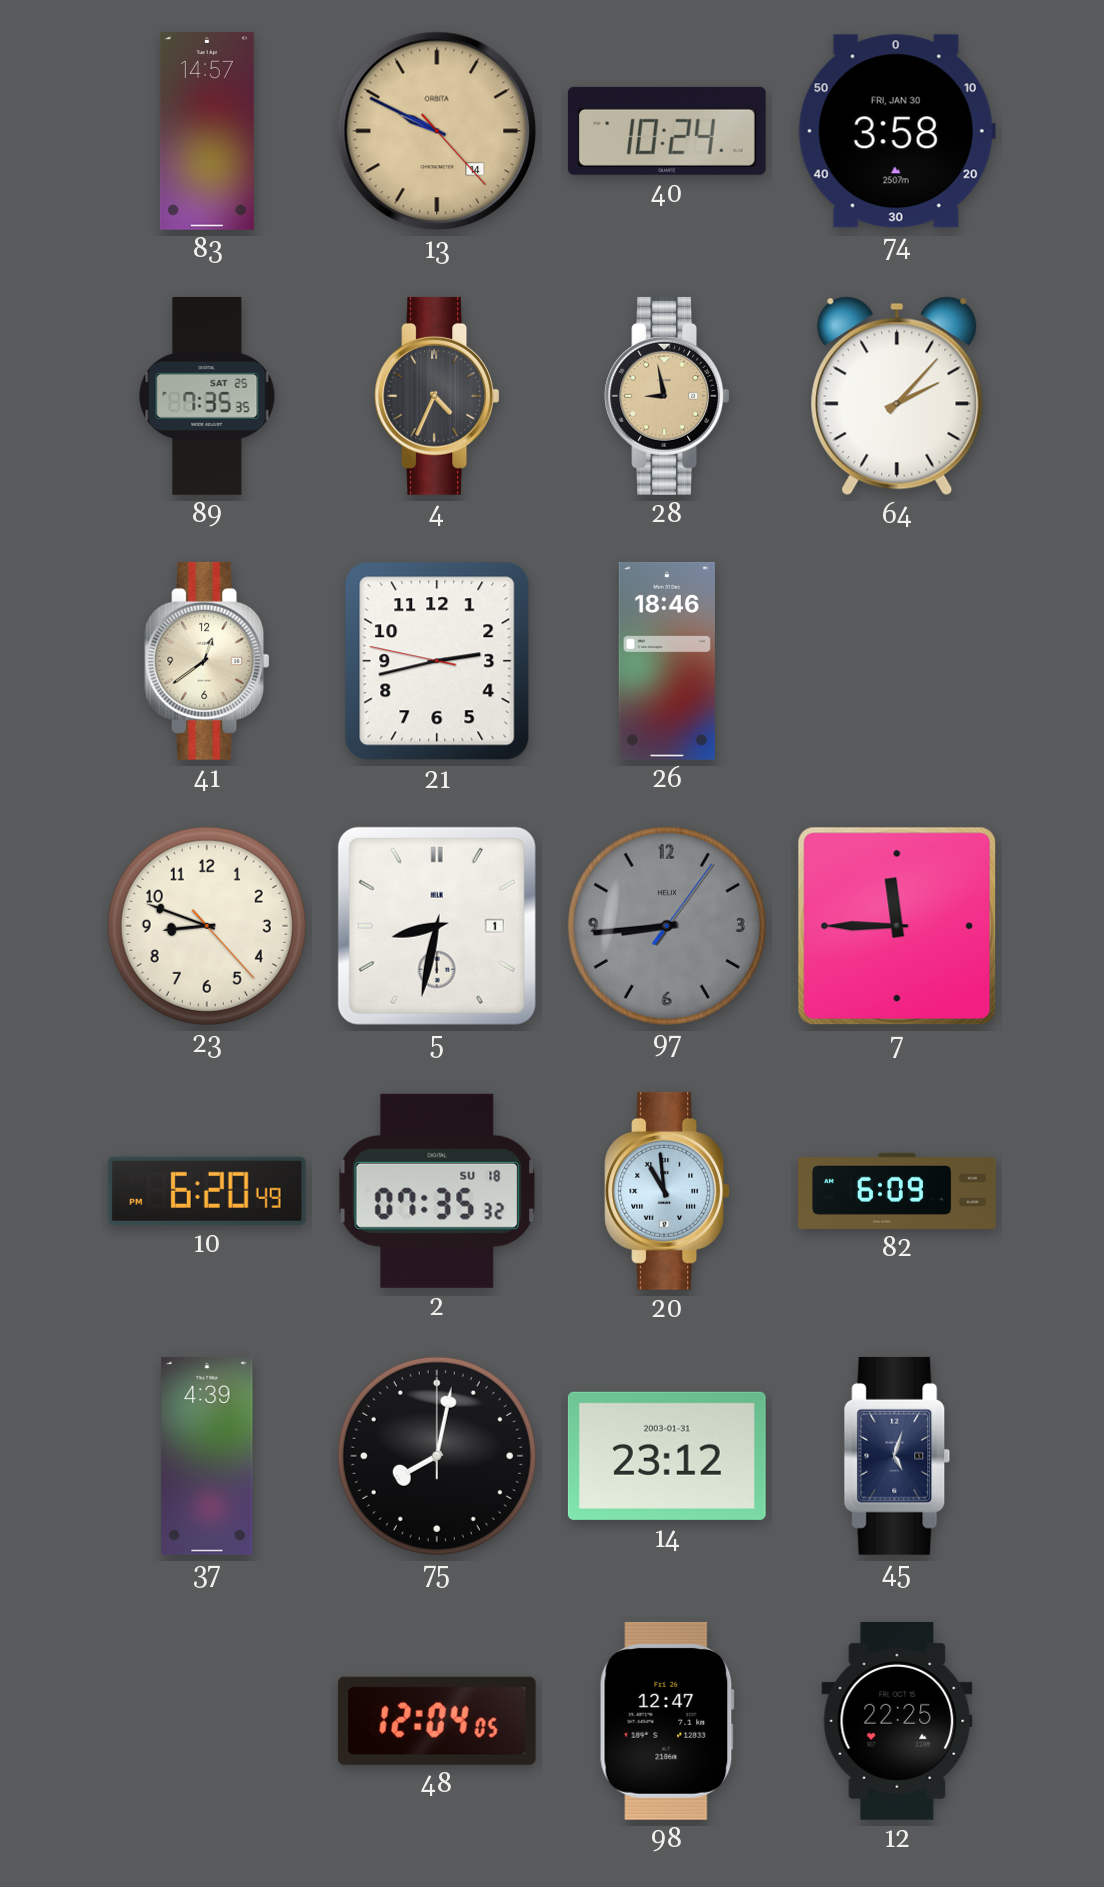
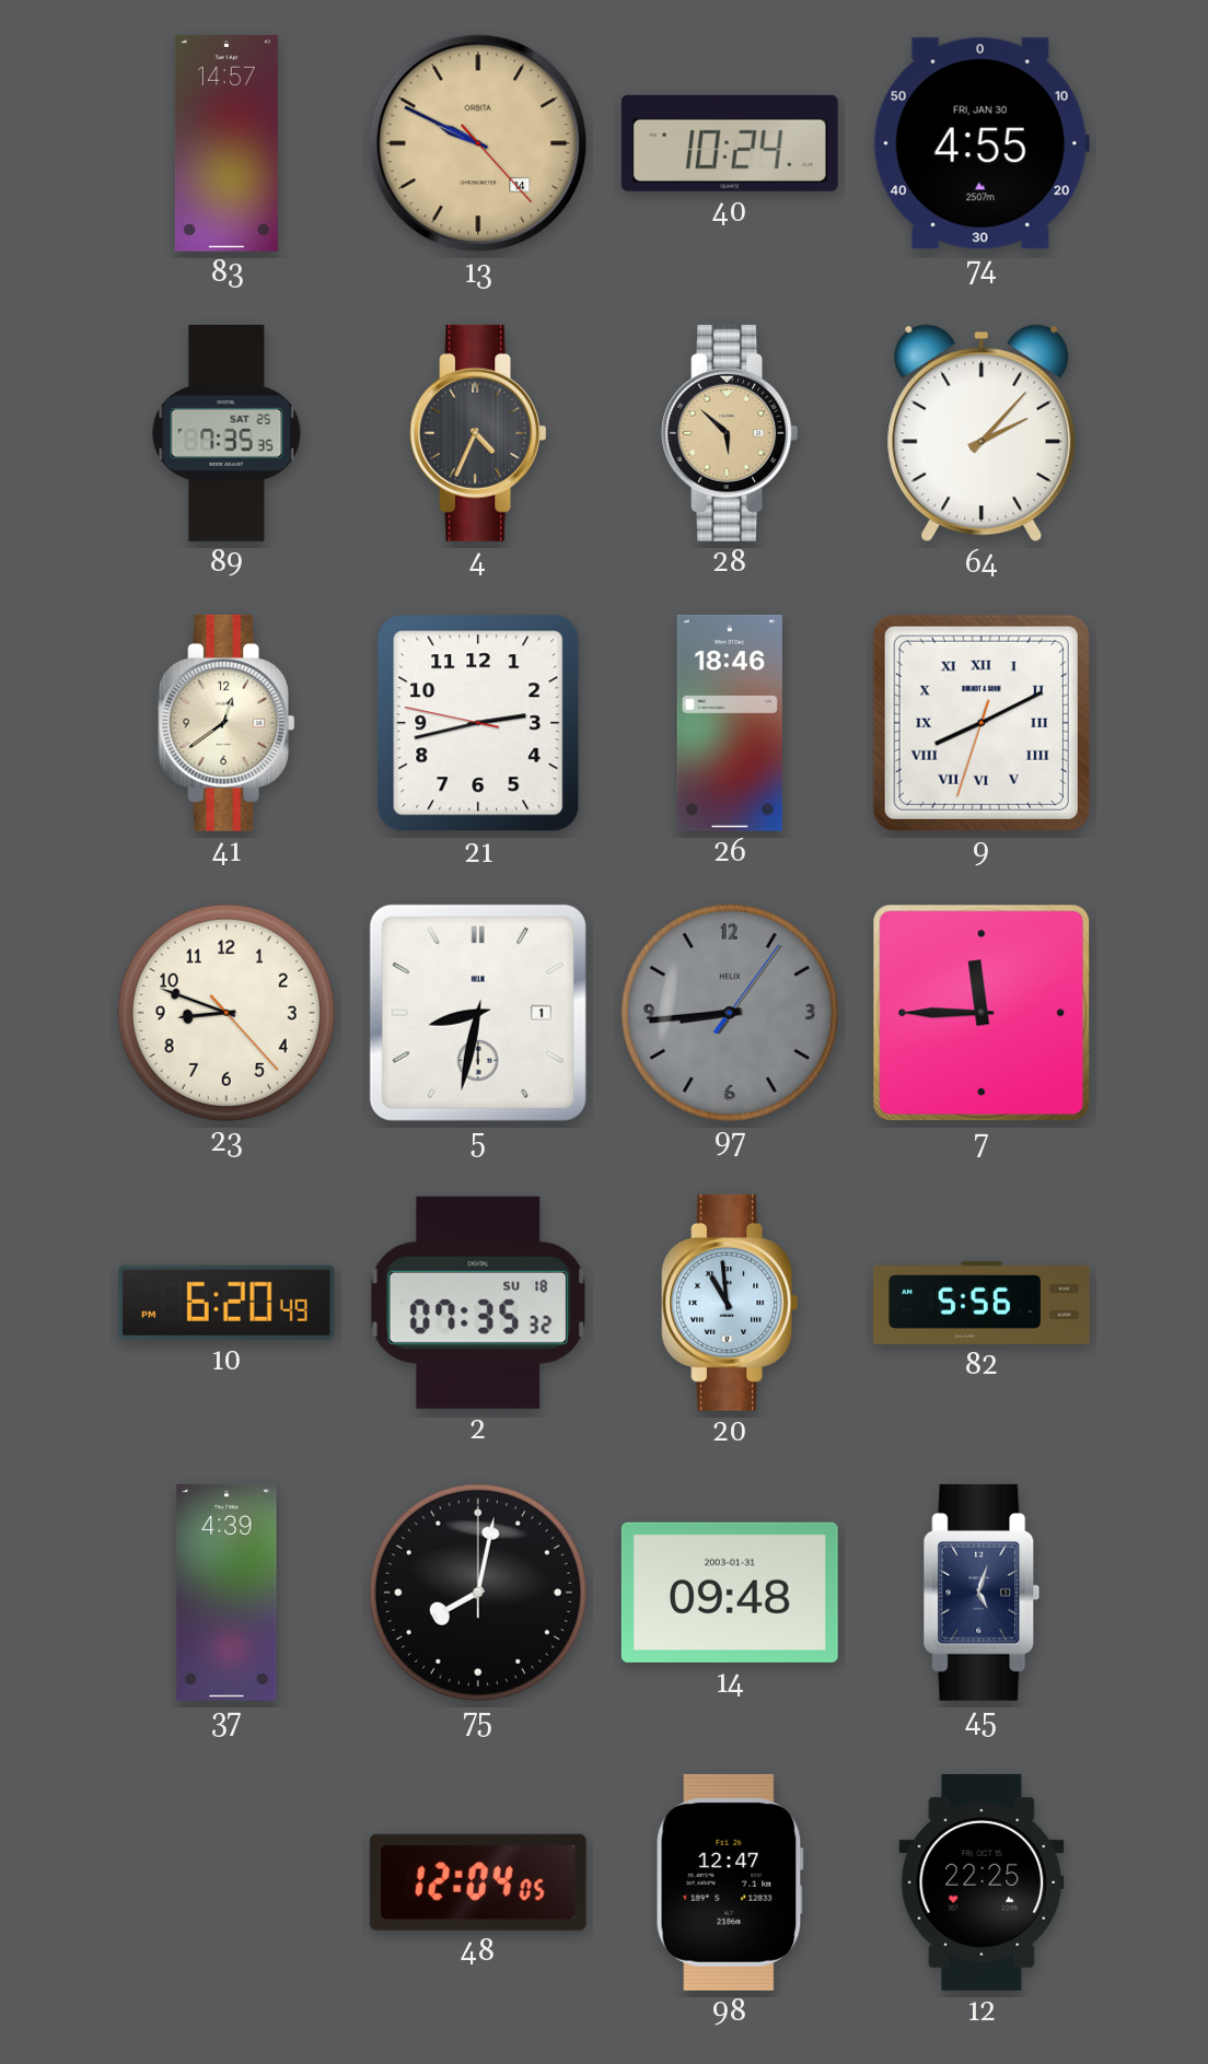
74: 3:58 -> 4:55
28: 8:58 -> 5:52
9: none -> 8:10
82: 6:09 -> 5:56
14: 23:12 -> 09:48
